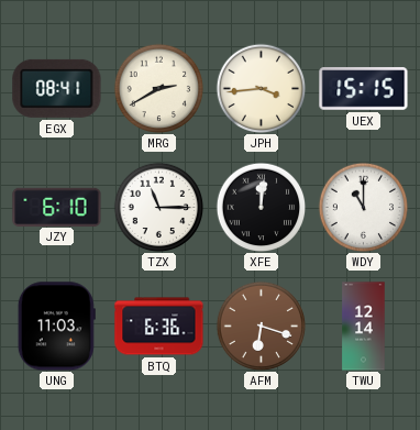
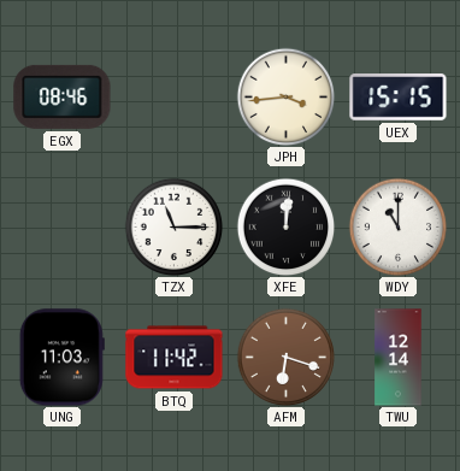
EGX: 08:41 -> 08:46
MRG: 2:40 -> none
JZY: 6:10 -> none
BTQ: 6:36 -> 11:42
